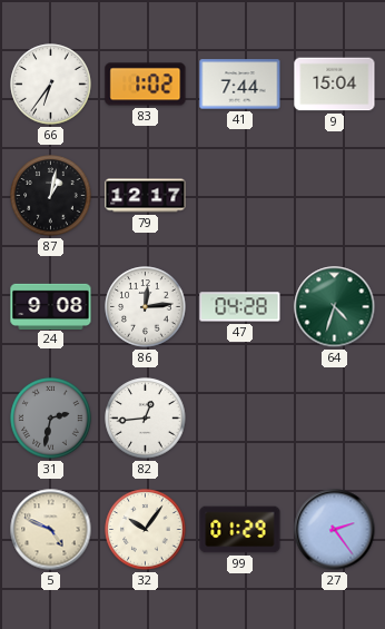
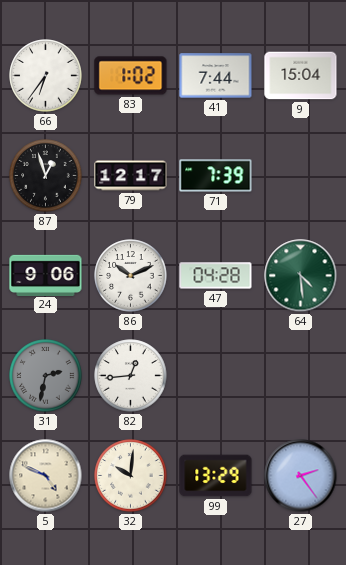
87: 1:02 -> 12:57
71: none -> 7:39
24: 9:08 -> 9:06
86: 12:14 -> 10:11
64: 4:33 -> 4:29
32: 10:06 -> 10:01
99: 01:29 -> 13:29
